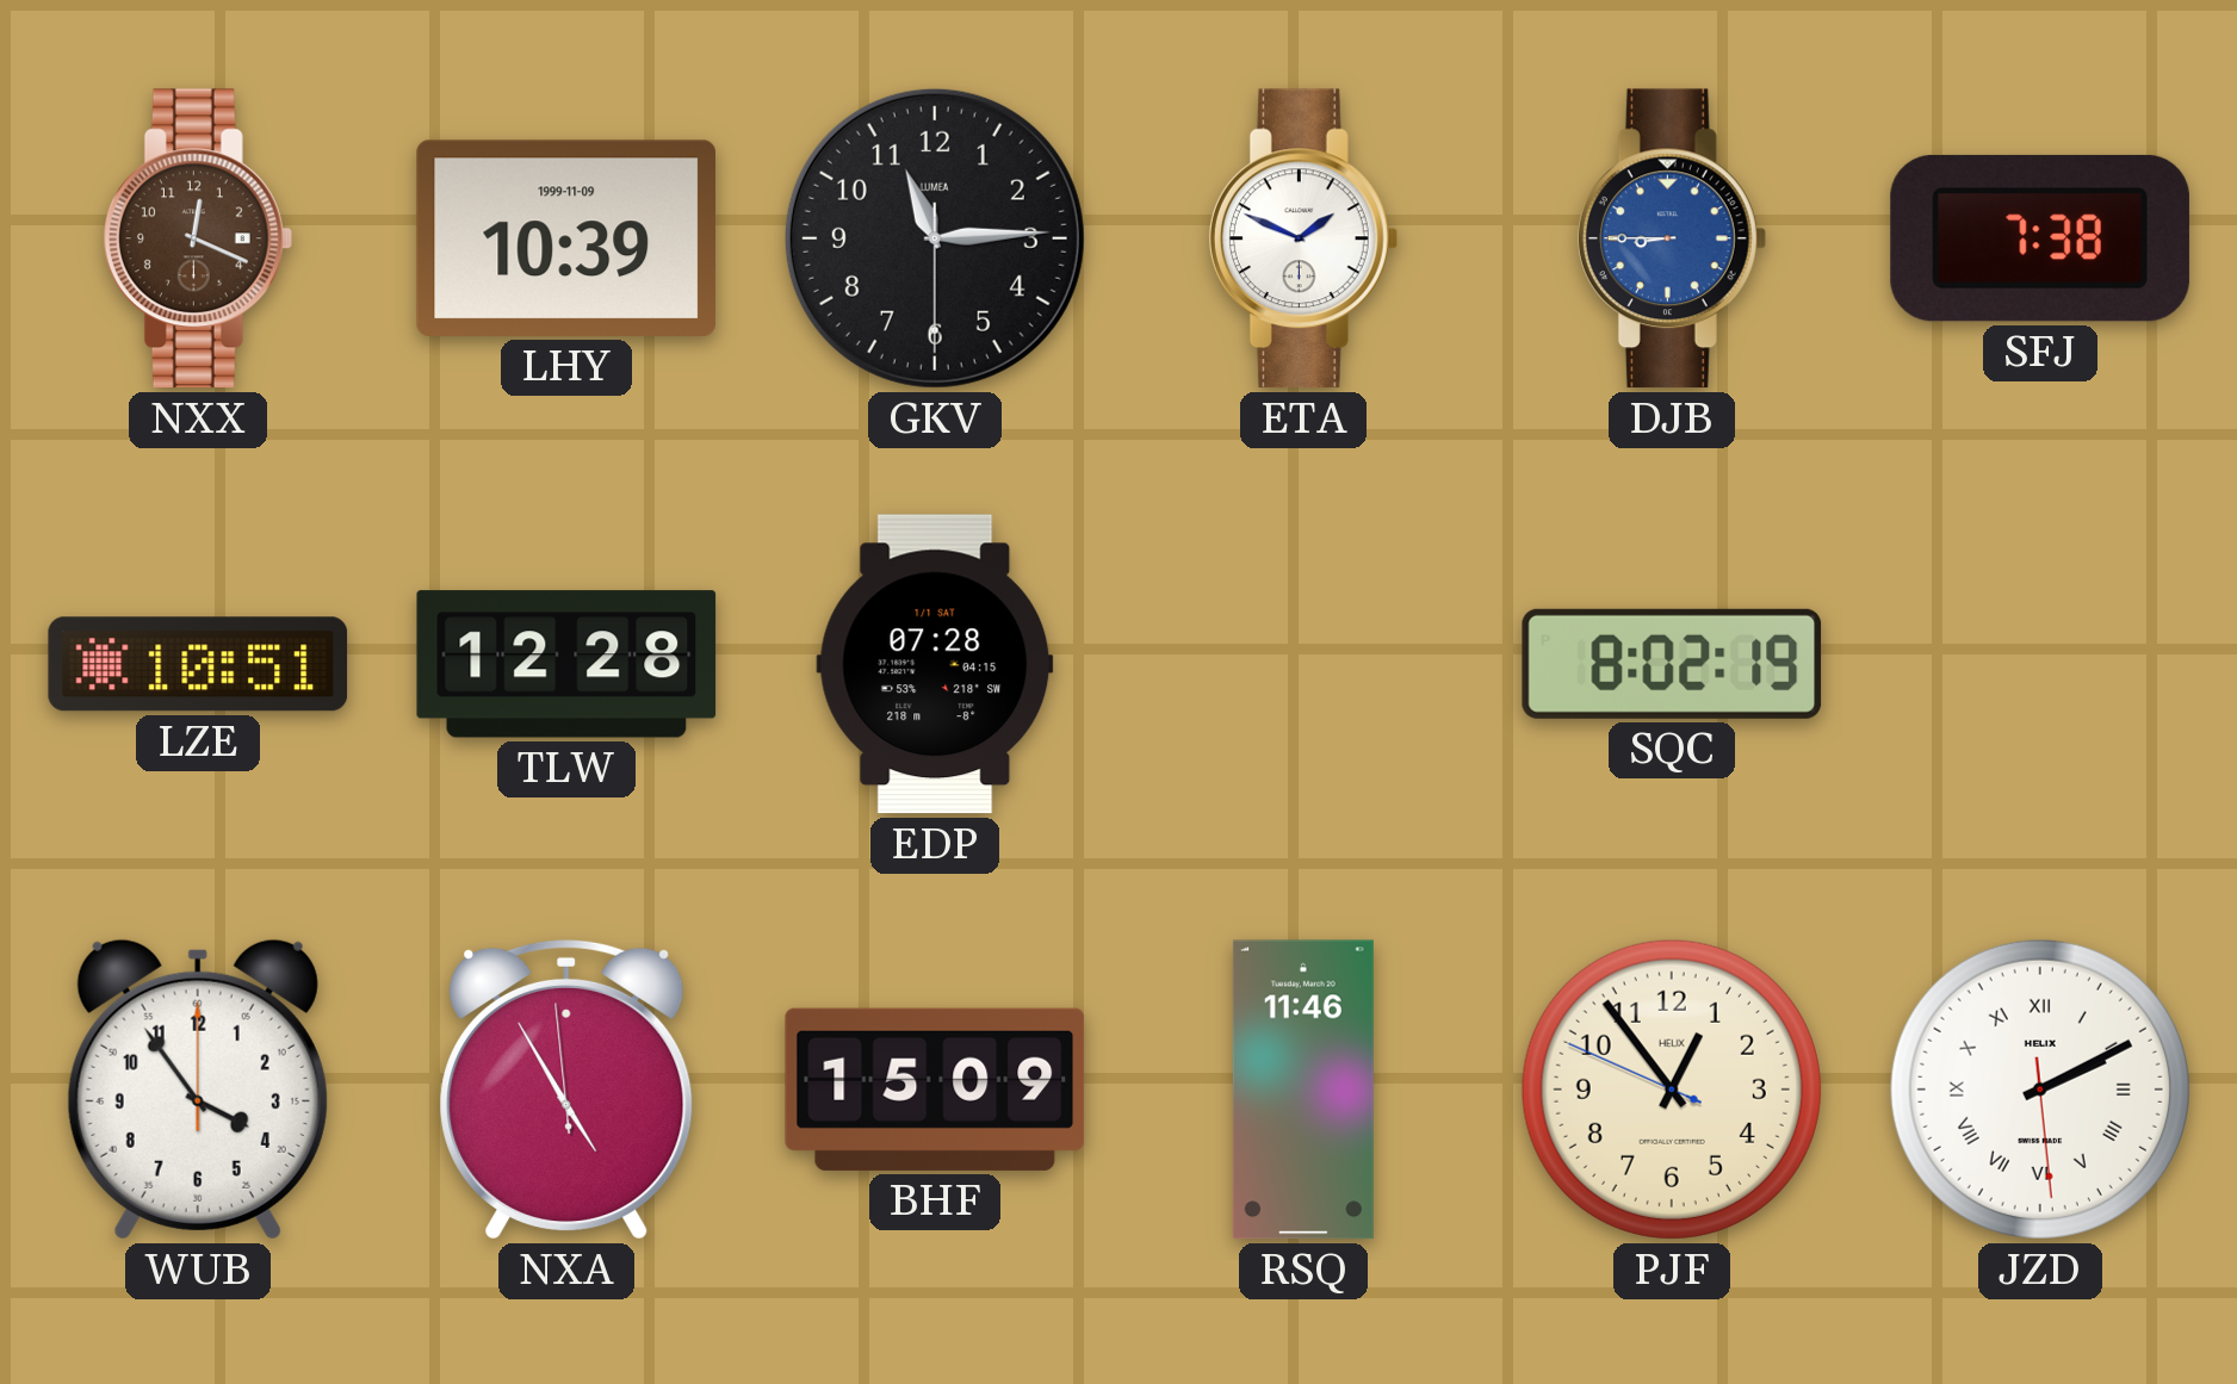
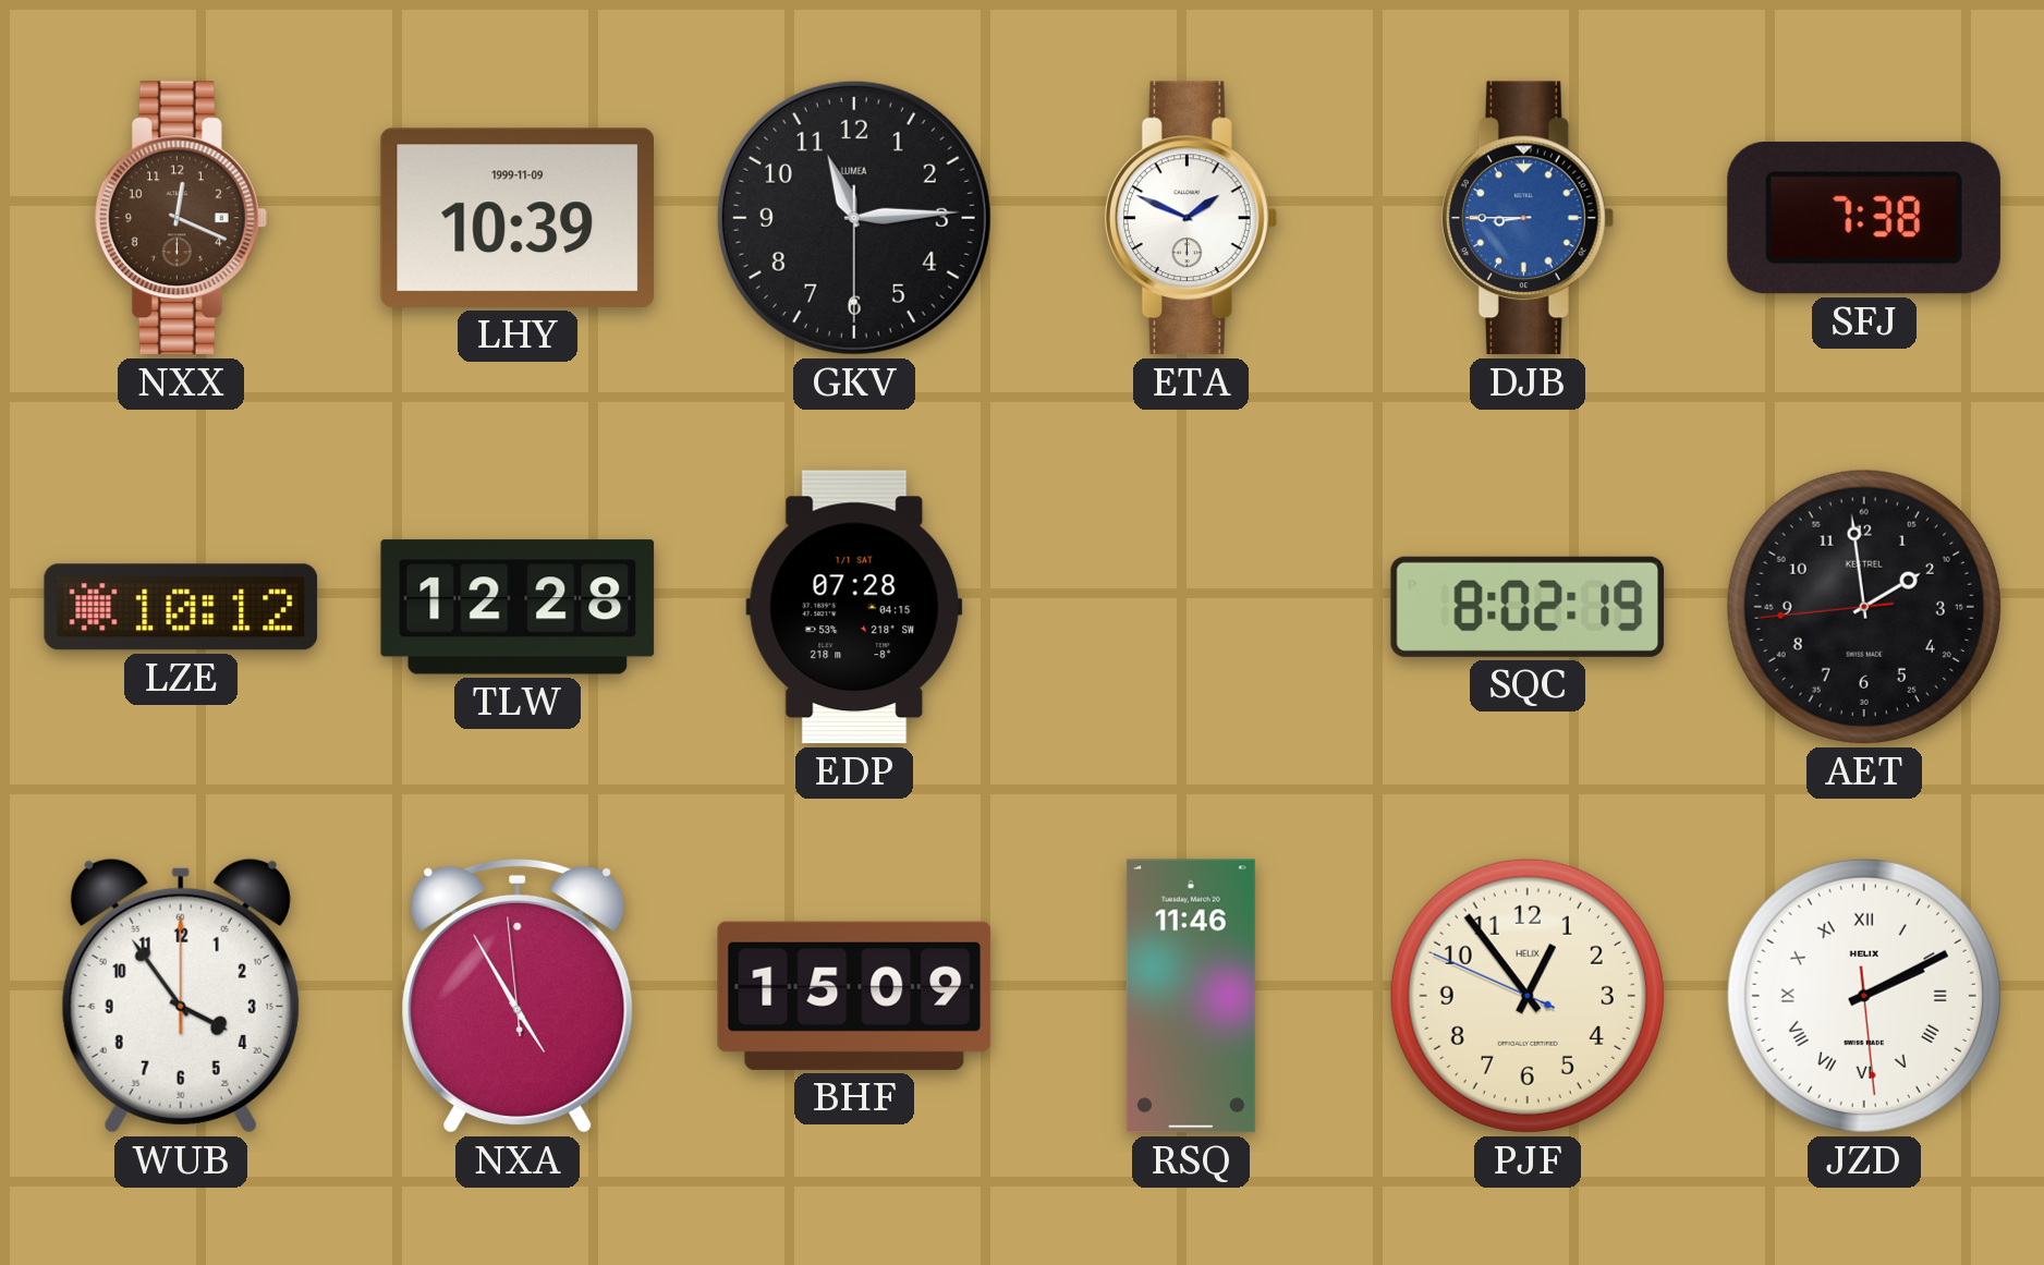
LZE: 10:51 -> 10:12
AET: none -> 1:58
